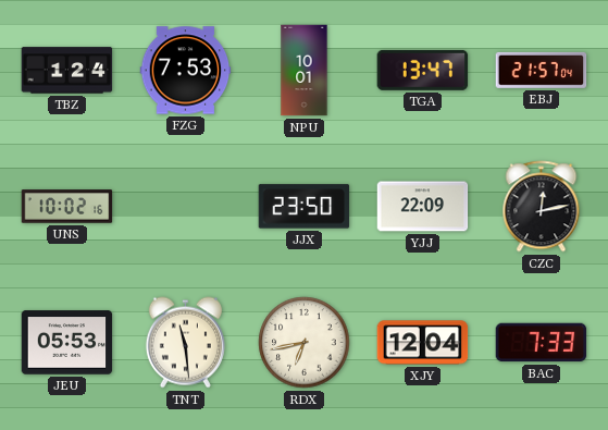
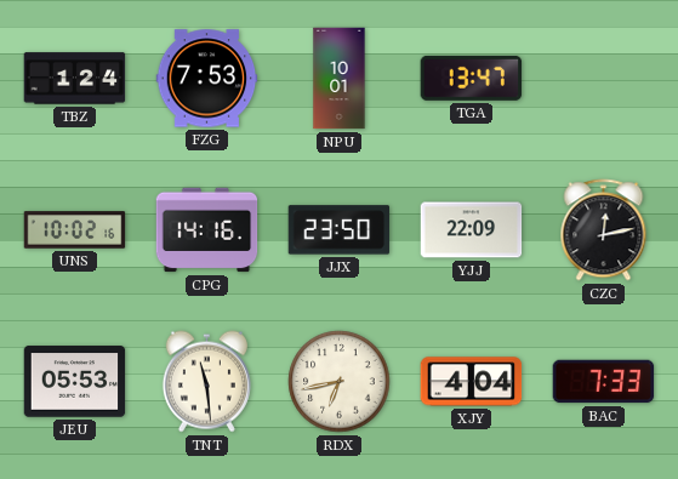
EBJ: 21:57 -> none
CPG: none -> 14:16
XJY: 12:04 -> 4:04
